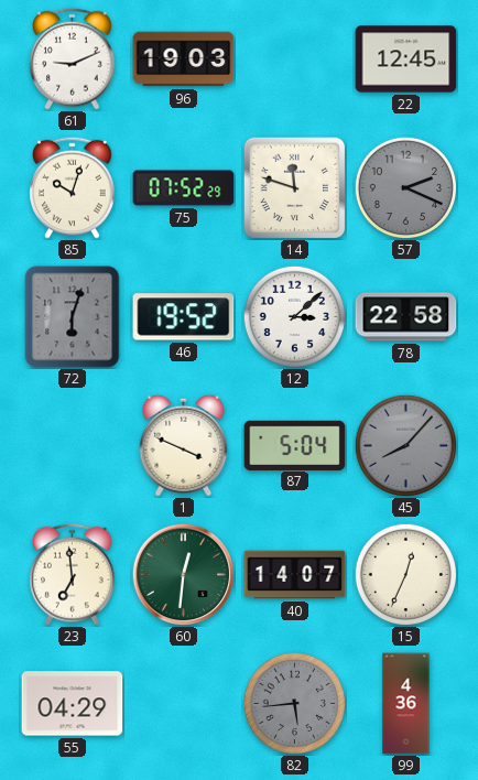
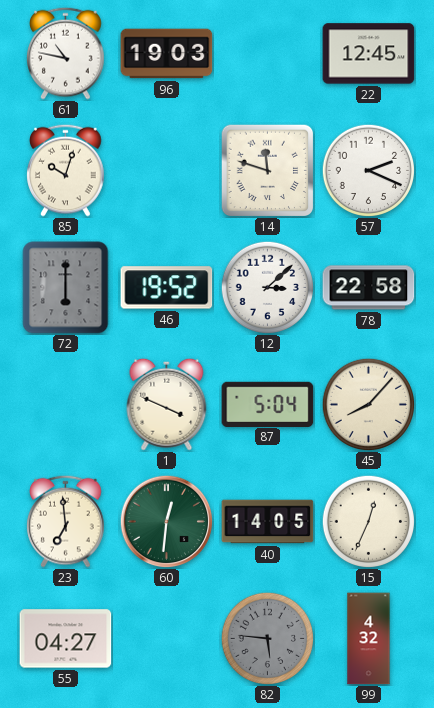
61: 9:11 -> 10:47
75: 07:52 -> none
57 dial: grey -> white
72: 6:03 -> 6:00
45 dial: grey -> cream
40: 14:07 -> 14:05
55: 04:29 -> 04:27
82: 5:44 -> 5:46
99: 4:36 -> 4:32
